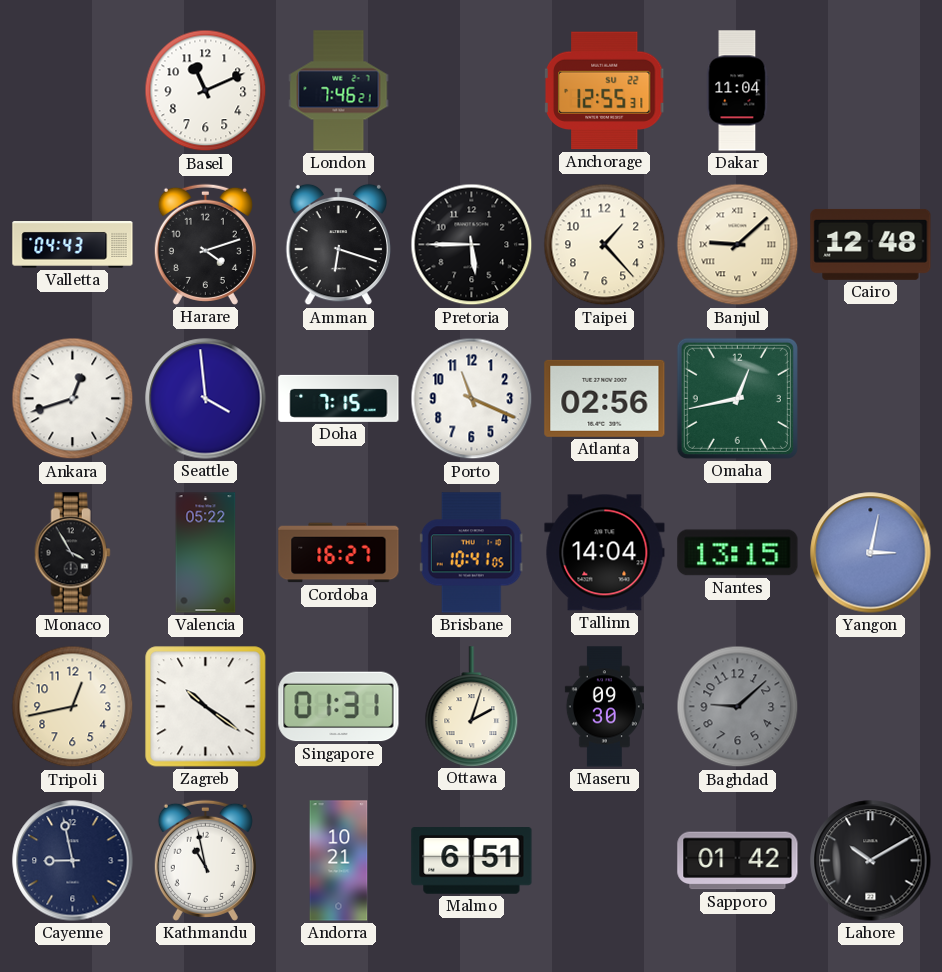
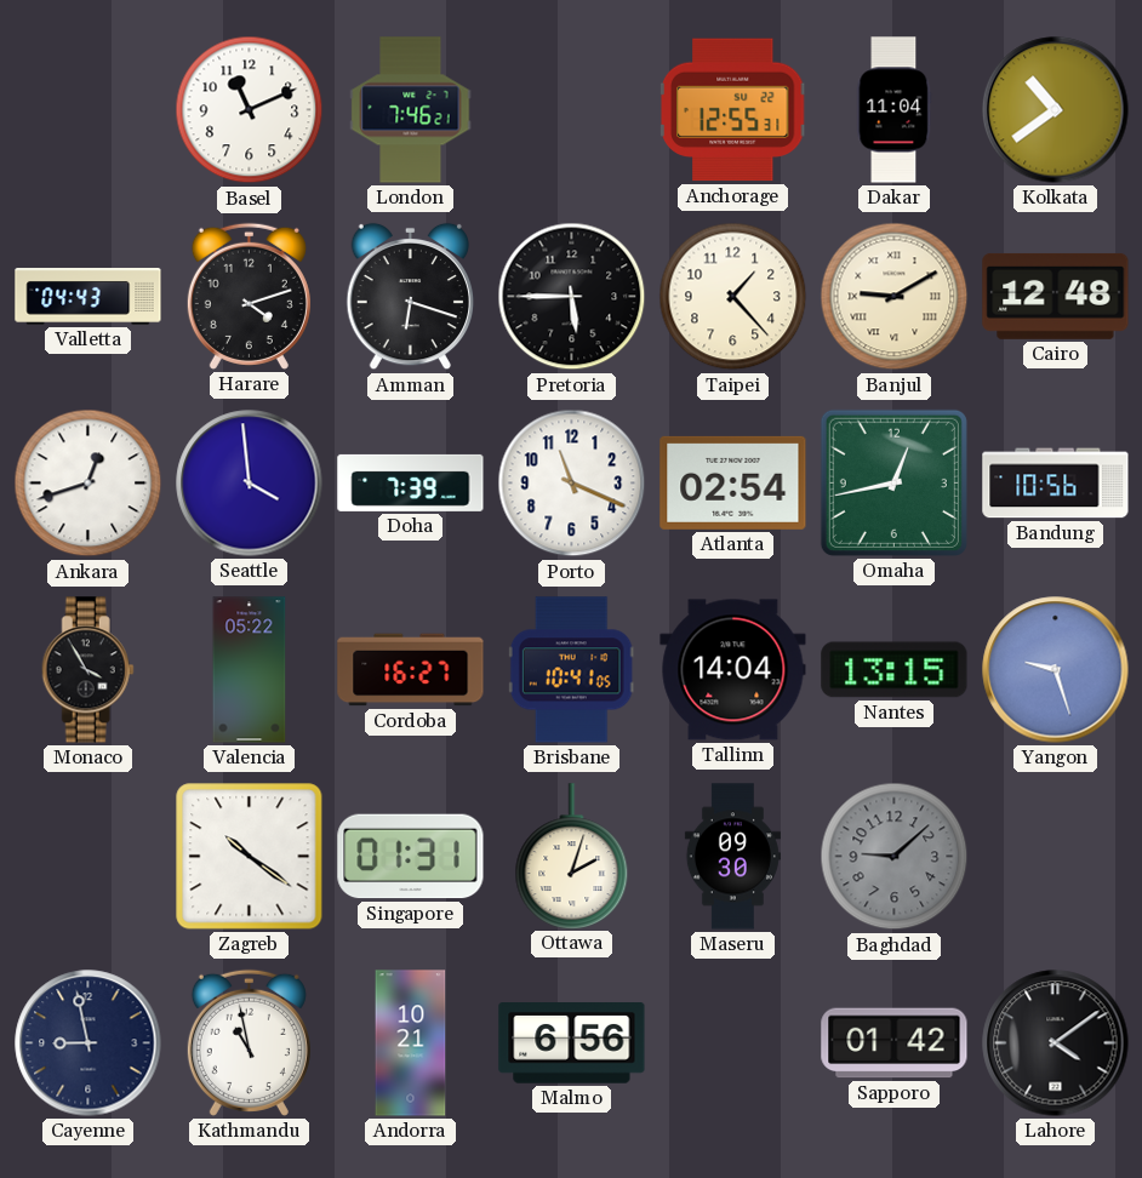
Kolkata: none -> 10:39
Banjul: 9:08 -> 9:10
Doha: 7:15 -> 7:39
Atlanta: 02:56 -> 02:54
Bandung: none -> 10:56
Yangon: 3:02 -> 9:27
Tripoli: 12:43 -> none
Malmo: 6:51 -> 6:56
Lahore: 10:10 -> 4:09
